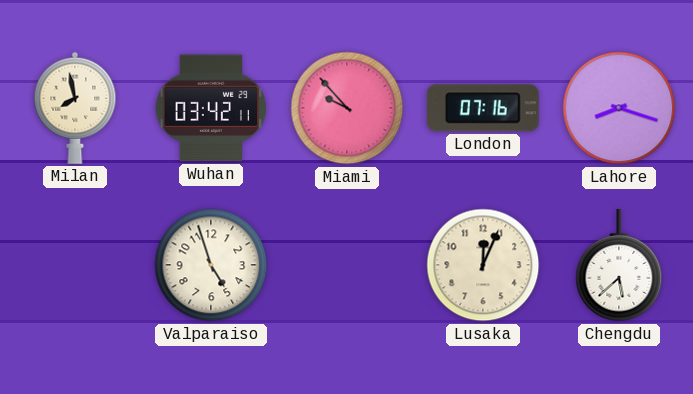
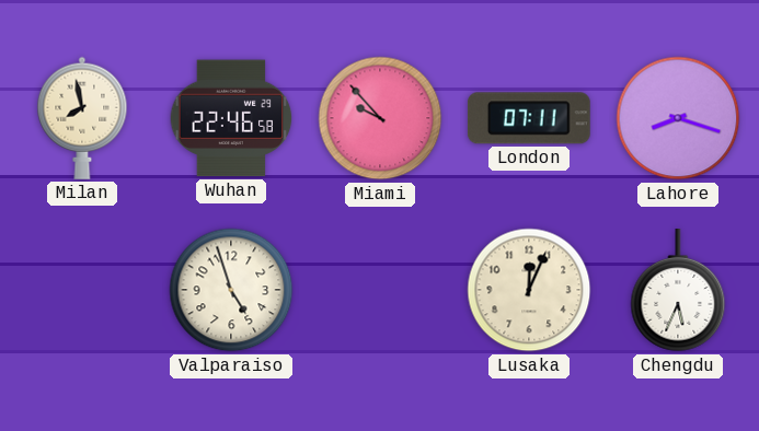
Wuhan: 03:42 -> 22:46
London: 07:16 -> 07:11
Chengdu: 5:38 -> 5:34
